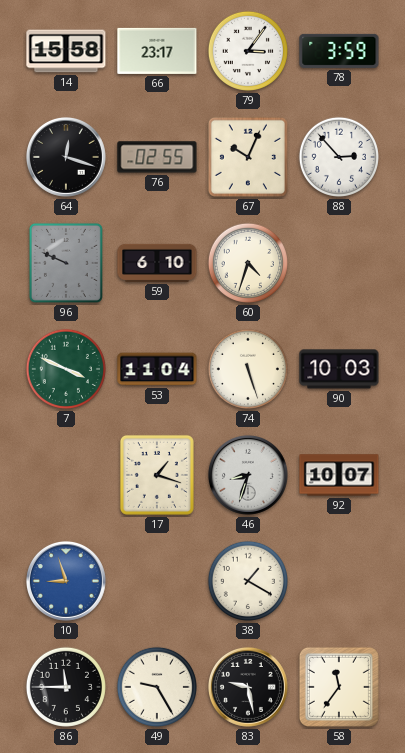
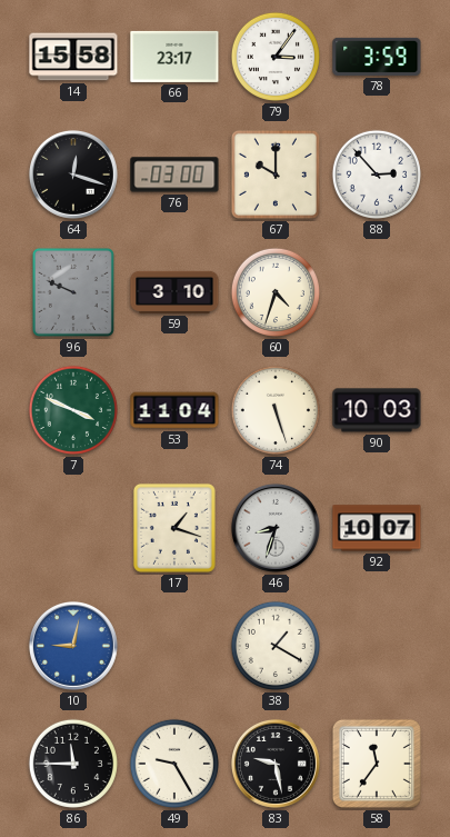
76: 02:55 -> 03:00
67: 10:04 -> 10:00
59: 6:10 -> 3:10
10: 8:57 -> 9:02
